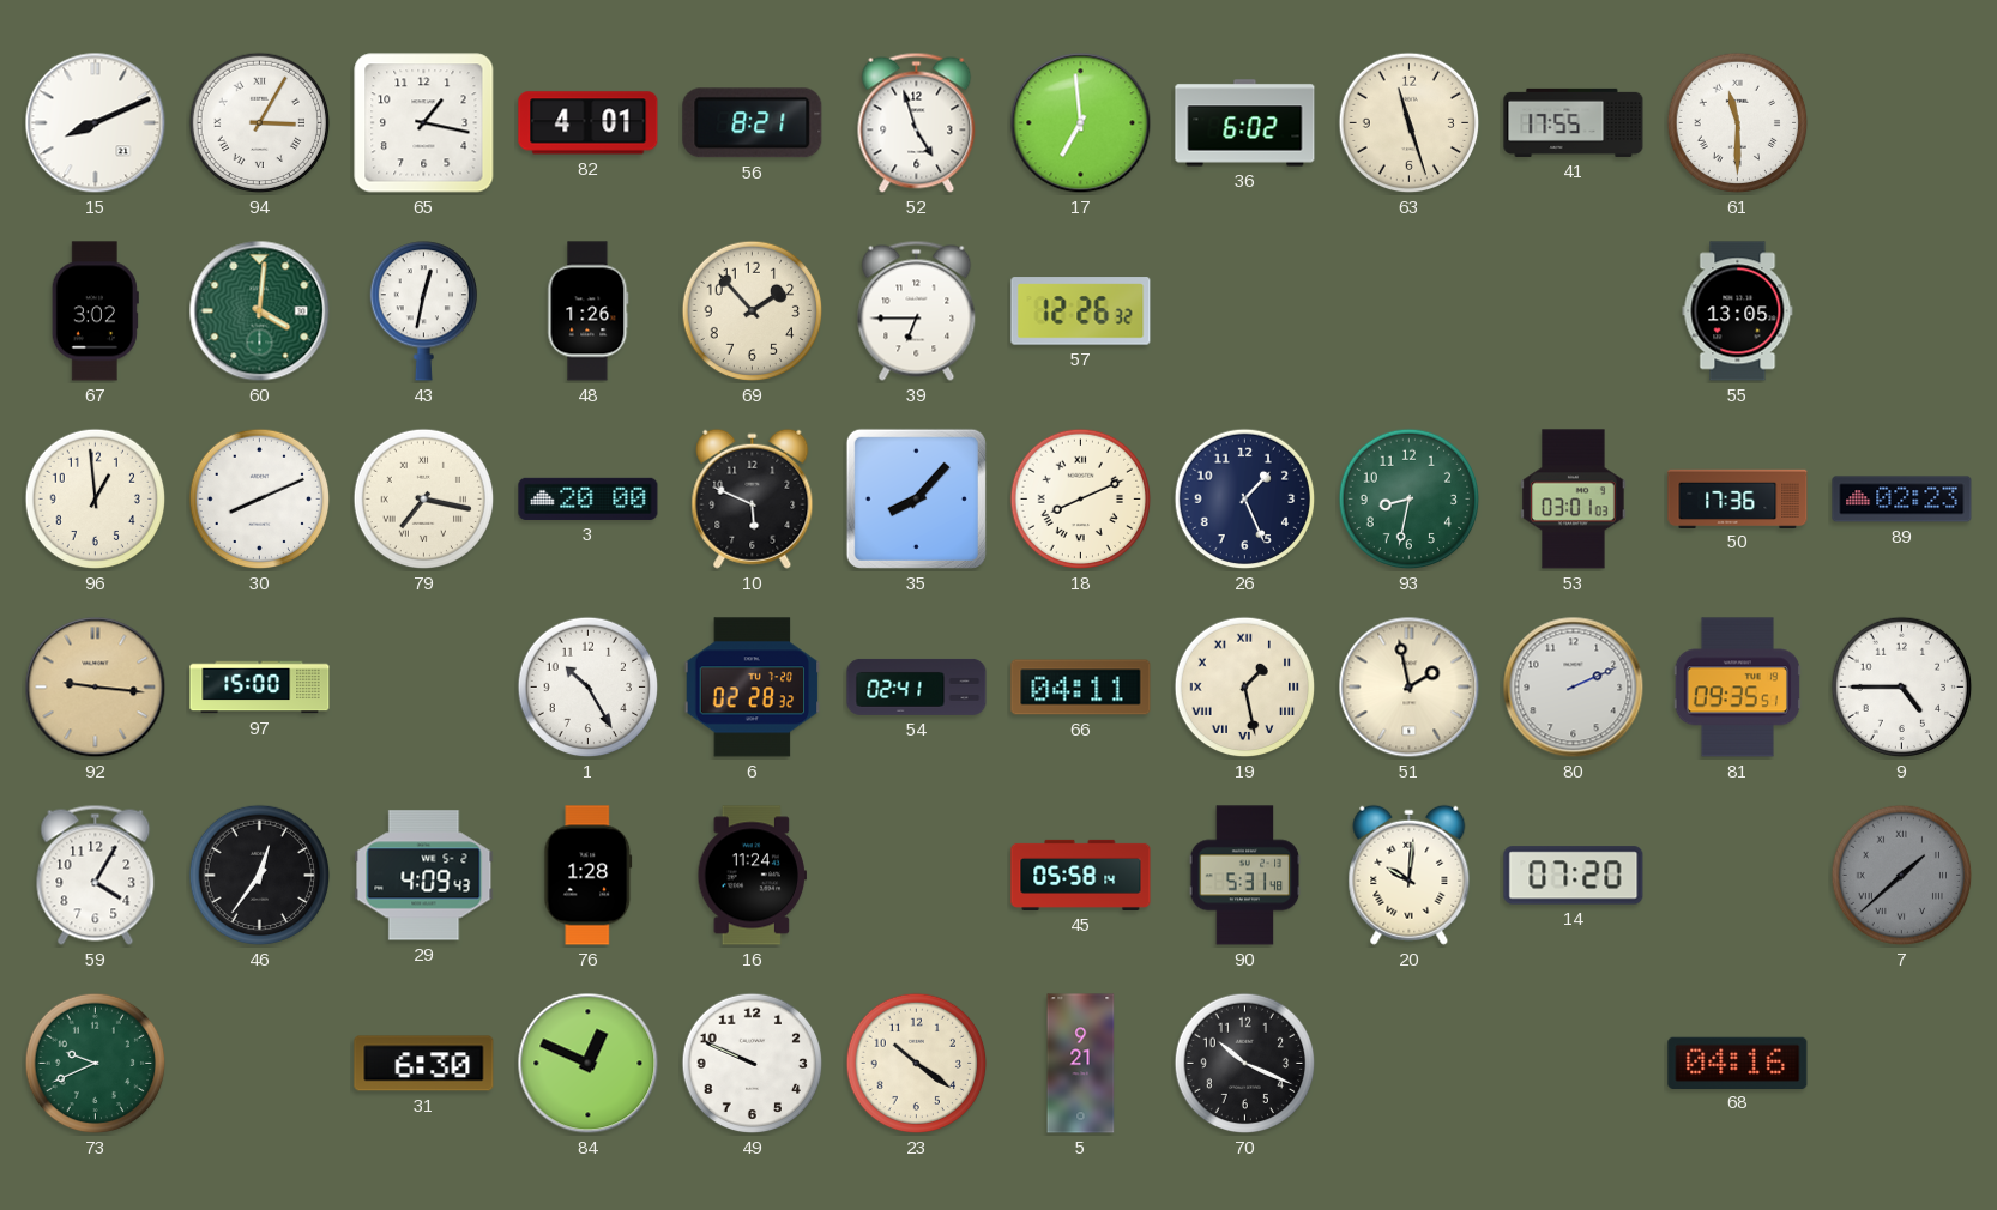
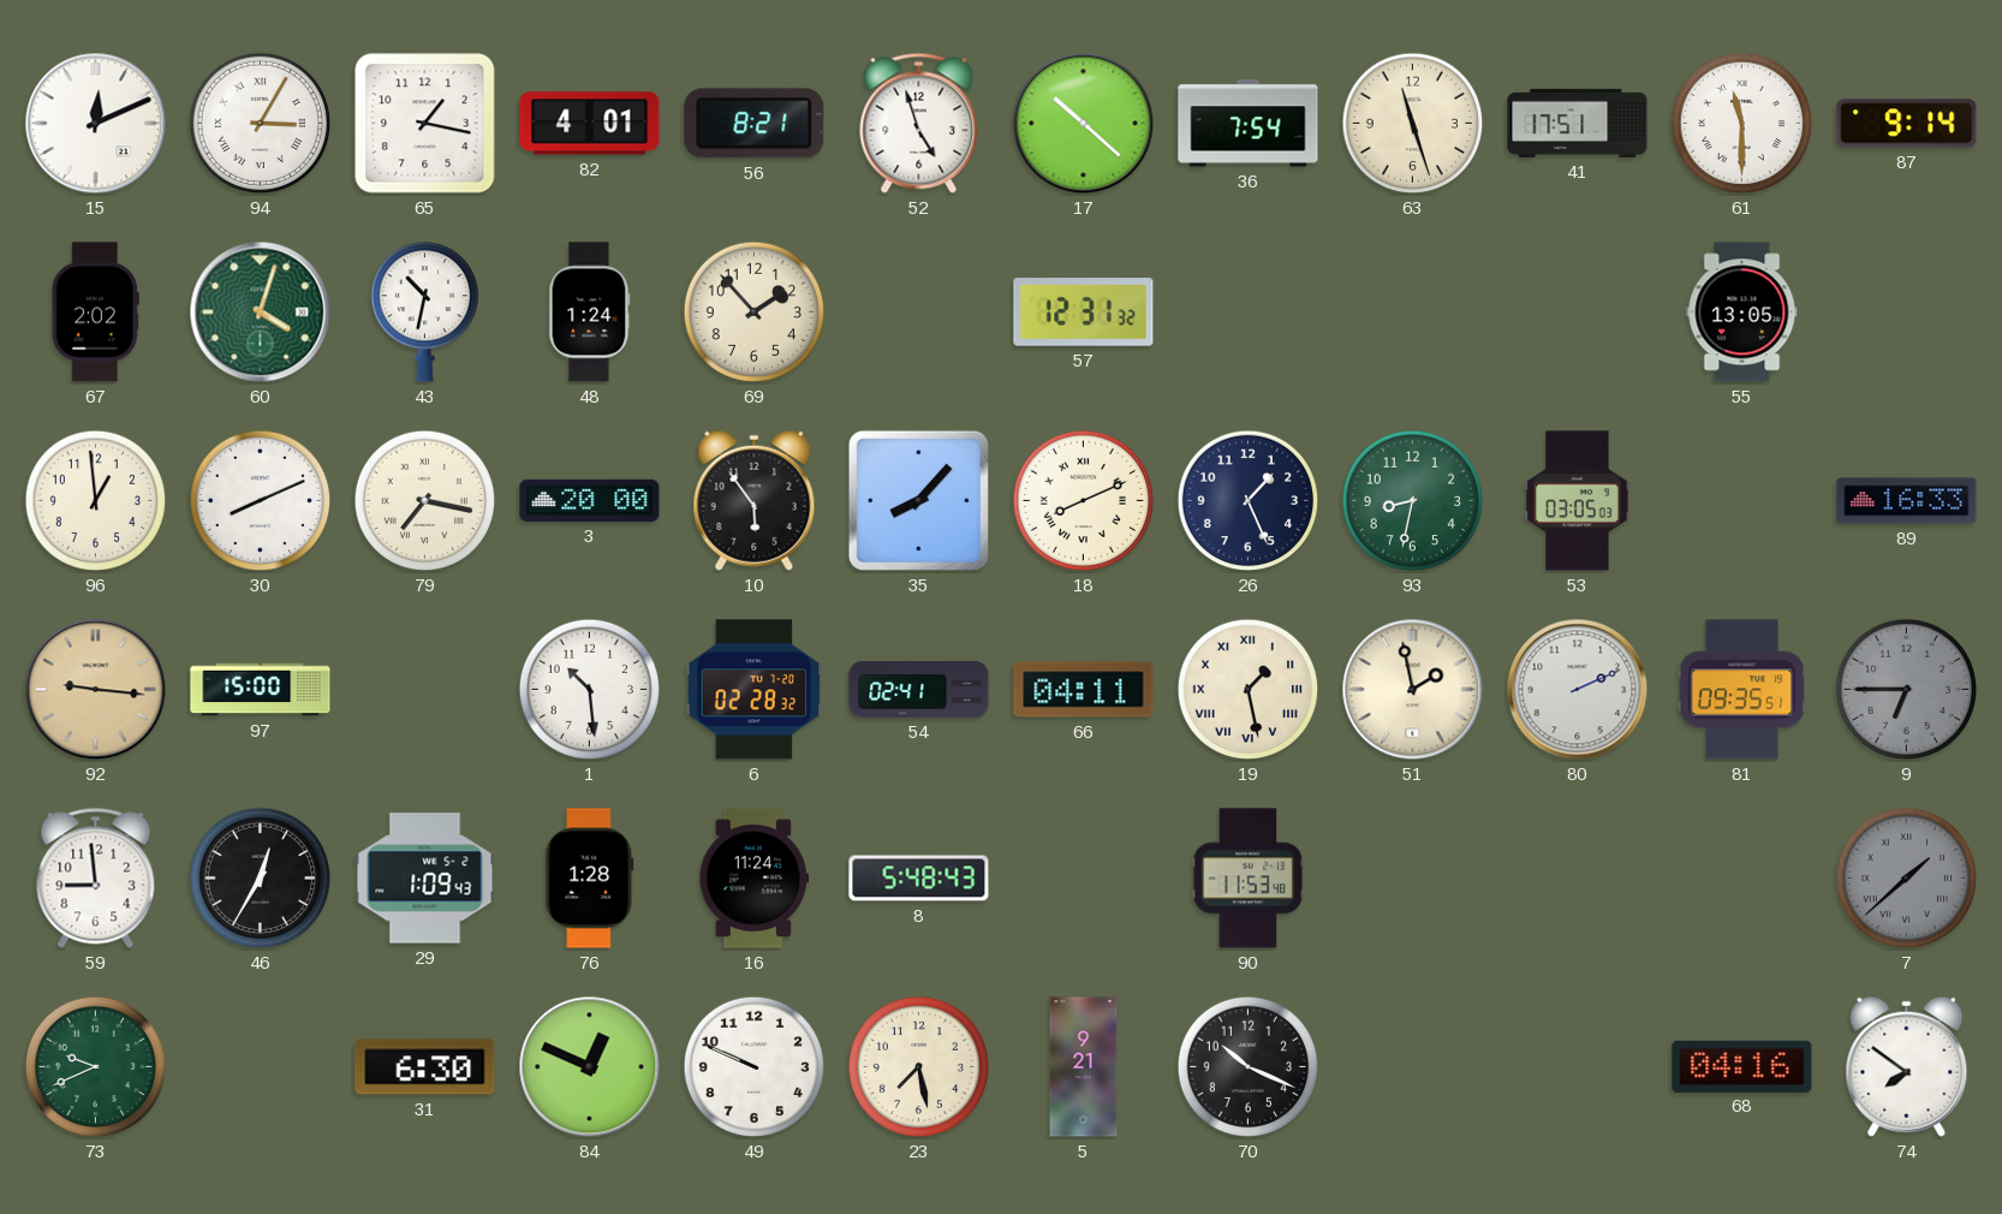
15: 8:11 -> 12:11
17: 6:59 -> 10:22
36: 6:02 -> 7:54
41: 17:55 -> 17:51
87: none -> 9:14
67: 3:02 -> 2:02
60: 4:01 -> 4:03
43: 12:32 -> 10:32
48: 1:26 -> 1:24
39: 6:45 -> none
57: 12:26 -> 12:31
10: 5:49 -> 5:54
53: 03:01 -> 03:05
50: 17:36 -> none
89: 02:23 -> 16:33
1: 10:25 -> 10:29
9: 4:45 -> 6:45
9 dial: white -> grey
59: 4:05 -> 8:59
46: 12:36 -> 12:35
29: 4:09 -> 1:09
8: none -> 5:48
45: 05:58 -> none
90: 5:31 -> 11:53
20: 10:01 -> none
14: 07:20 -> none
23: 10:21 -> 7:28
74: none -> 7:51
